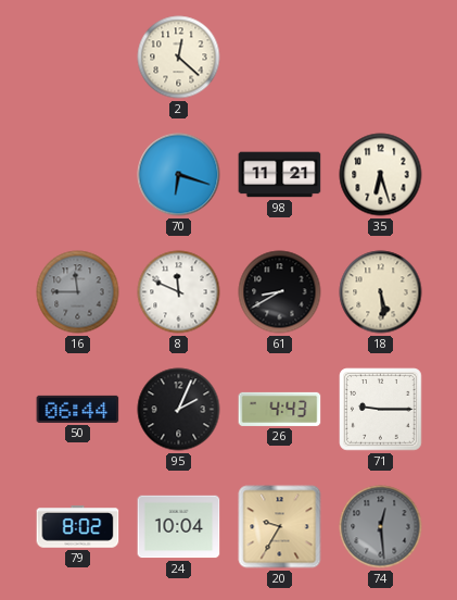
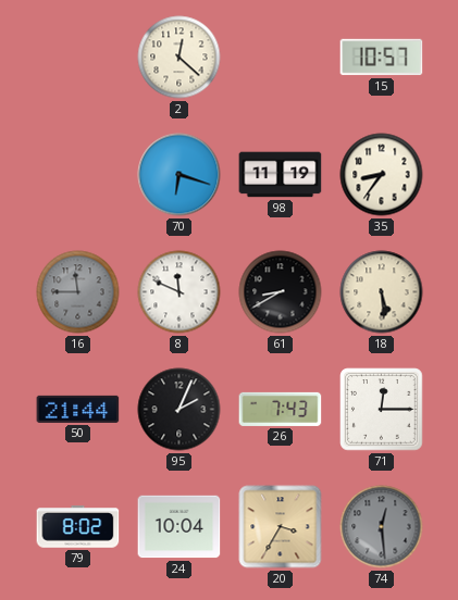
15: none -> 10:57
98: 11:21 -> 11:19
35: 6:27 -> 8:36
50: 06:44 -> 21:44
26: 4:43 -> 7:43
71: 9:15 -> 12:15
20: 9:35 -> 3:35
